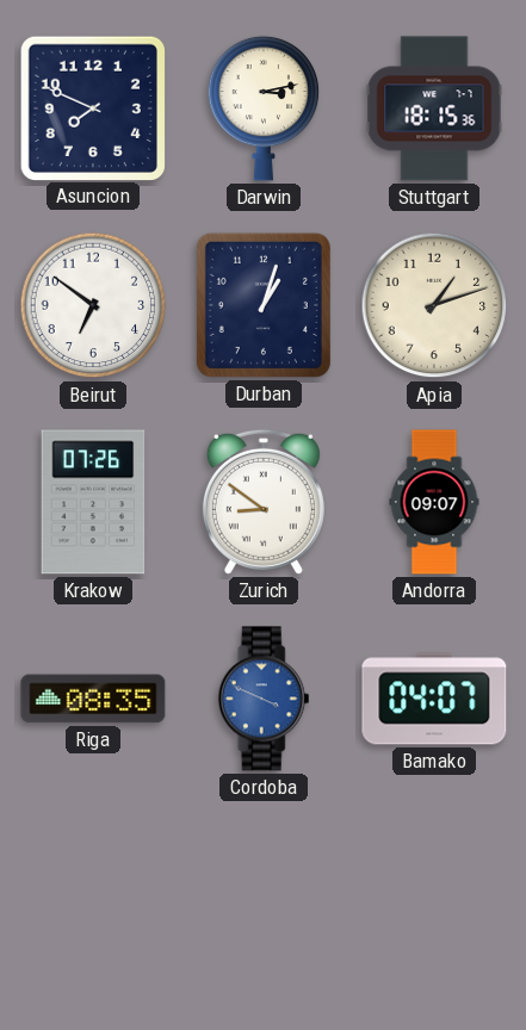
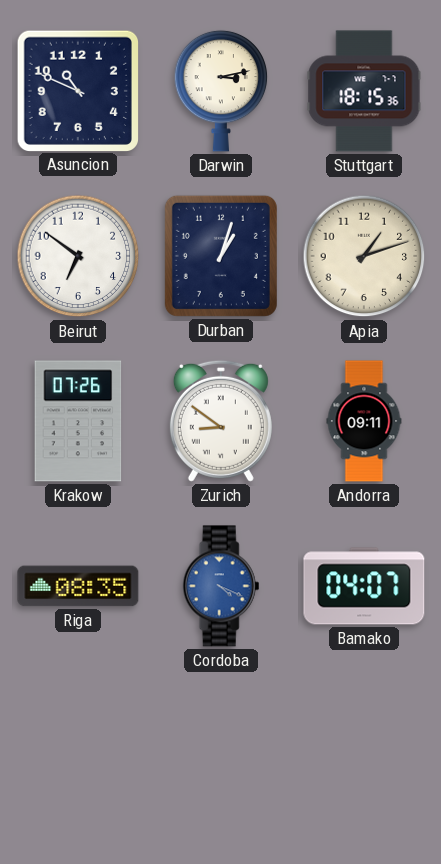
Asuncion: 7:49 -> 10:49
Andorra: 09:07 -> 09:11
Cordoba: 3:49 -> 4:19
